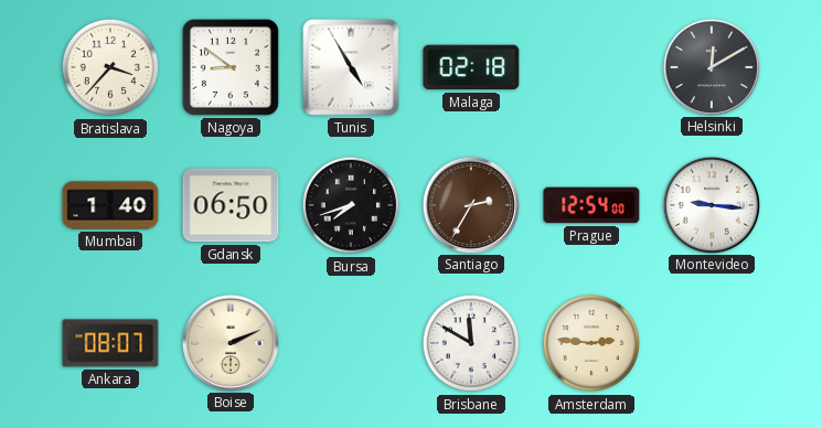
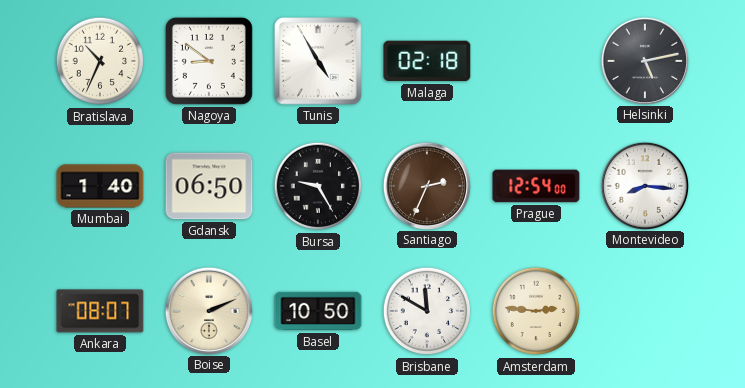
Bratislava: 3:37 -> 10:34
Helsinki: 12:10 -> 5:13
Bursa: 7:42 -> 9:25
Santiago: 2:35 -> 2:34
Montevideo: 9:16 -> 8:16
Basel: none -> 10:50
